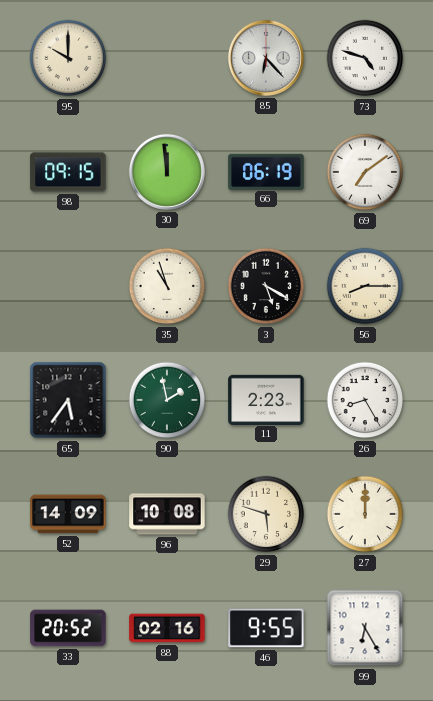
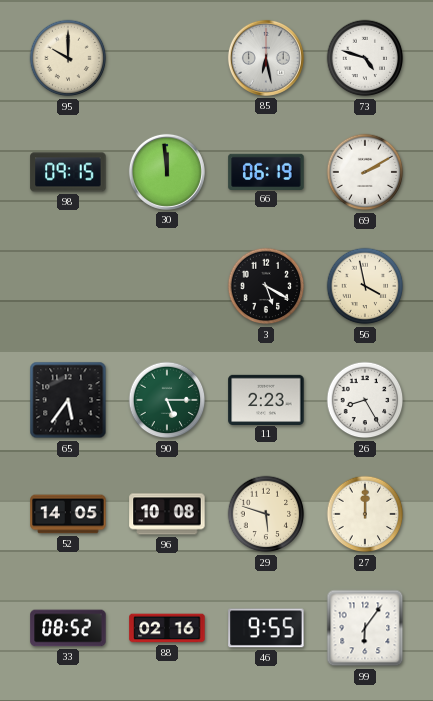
85: 6:23 -> 6:28
69: 7:09 -> 2:10
35: 10:57 -> none
56: 8:15 -> 3:58
90: 1:58 -> 5:15
52: 14:09 -> 14:05
33: 20:52 -> 08:52
99: 6:25 -> 6:06
